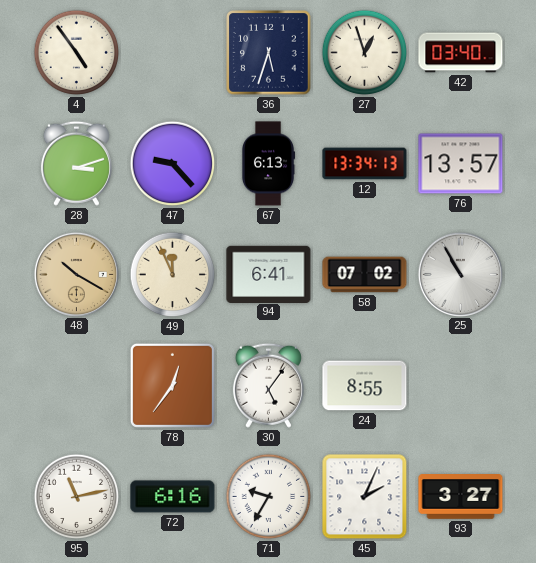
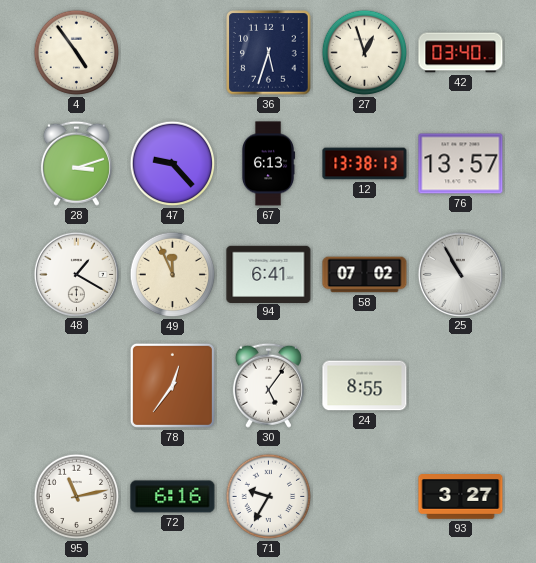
12: 13:34 -> 13:38
48: 10:20 -> 1:20
48 dial: champagne -> white
45: 2:04 -> none
